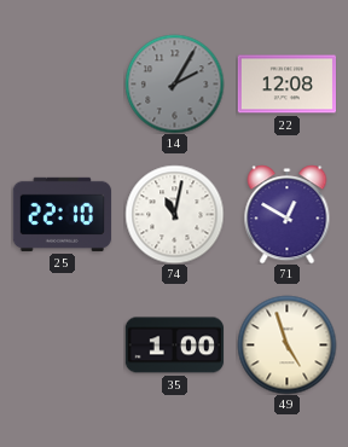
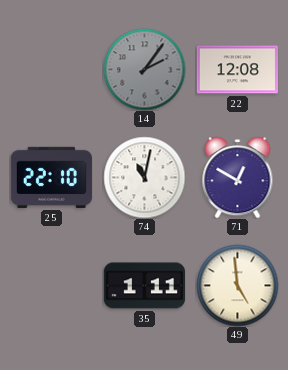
14: 2:05 -> 2:06
35: 1:00 -> 1:11
49: 4:57 -> 4:59
